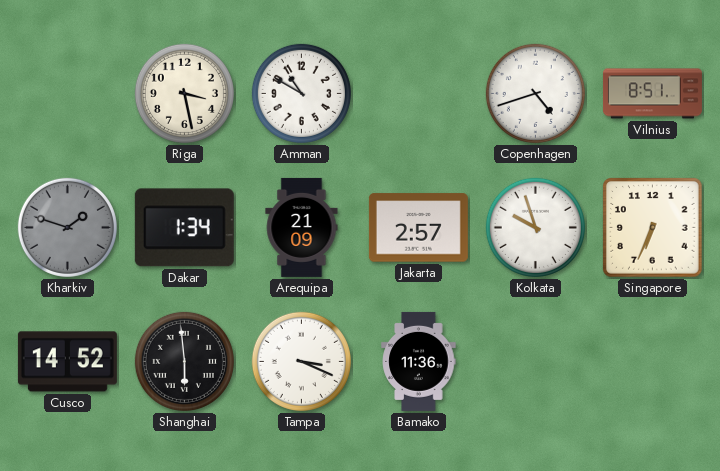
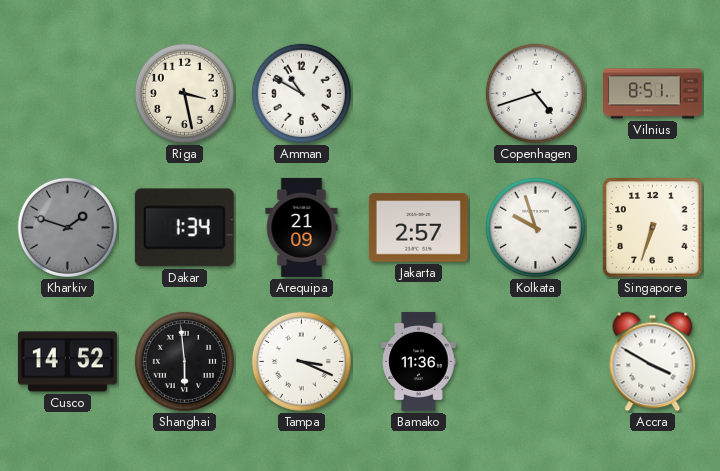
Singapore: 6:34 -> 6:33
Accra: none -> 3:50
